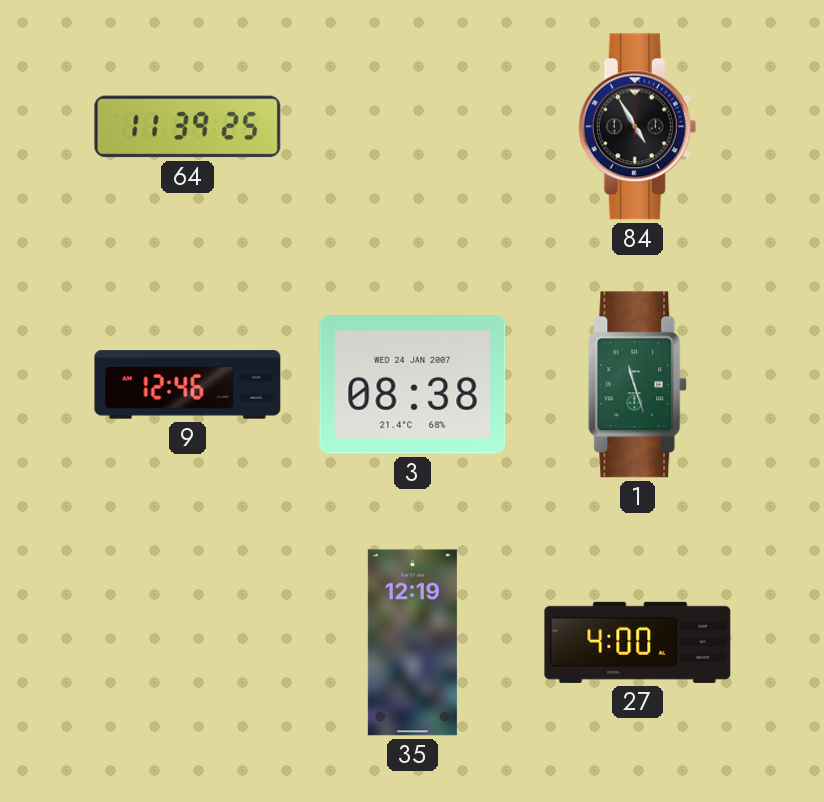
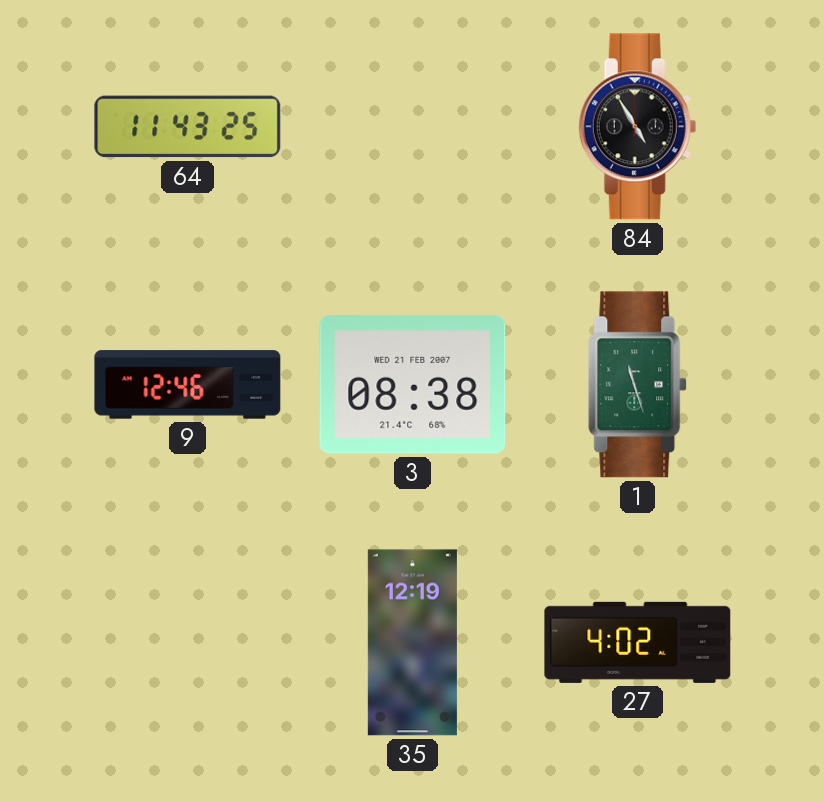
64: 11:39 -> 11:43
3 date: WED 24 JAN 2007 -> WED 21 FEB 2007
27: 4:00 -> 4:02
